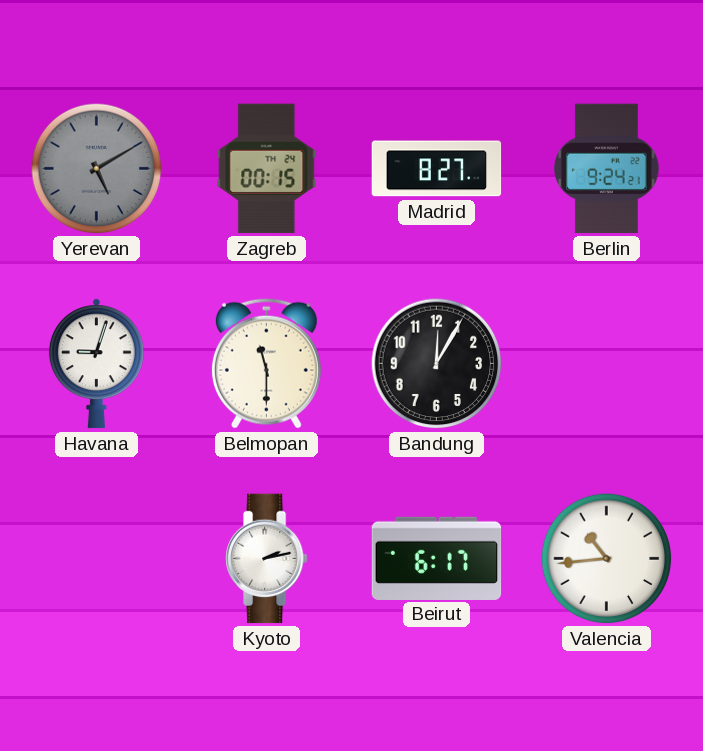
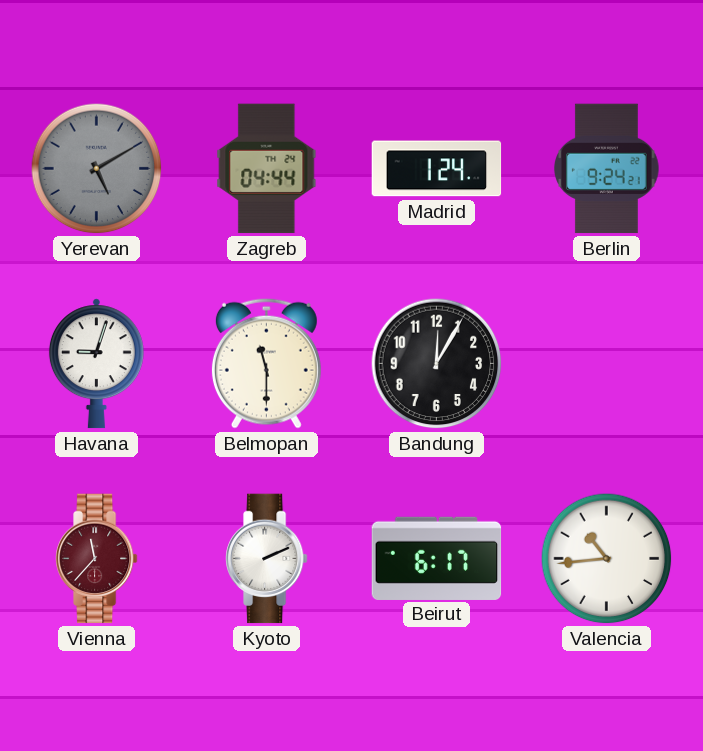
Zagreb: 00:15 -> 04:44
Madrid: 8:27 -> 1:24
Vienna: none -> 11:37
Kyoto: 2:13 -> 2:11
